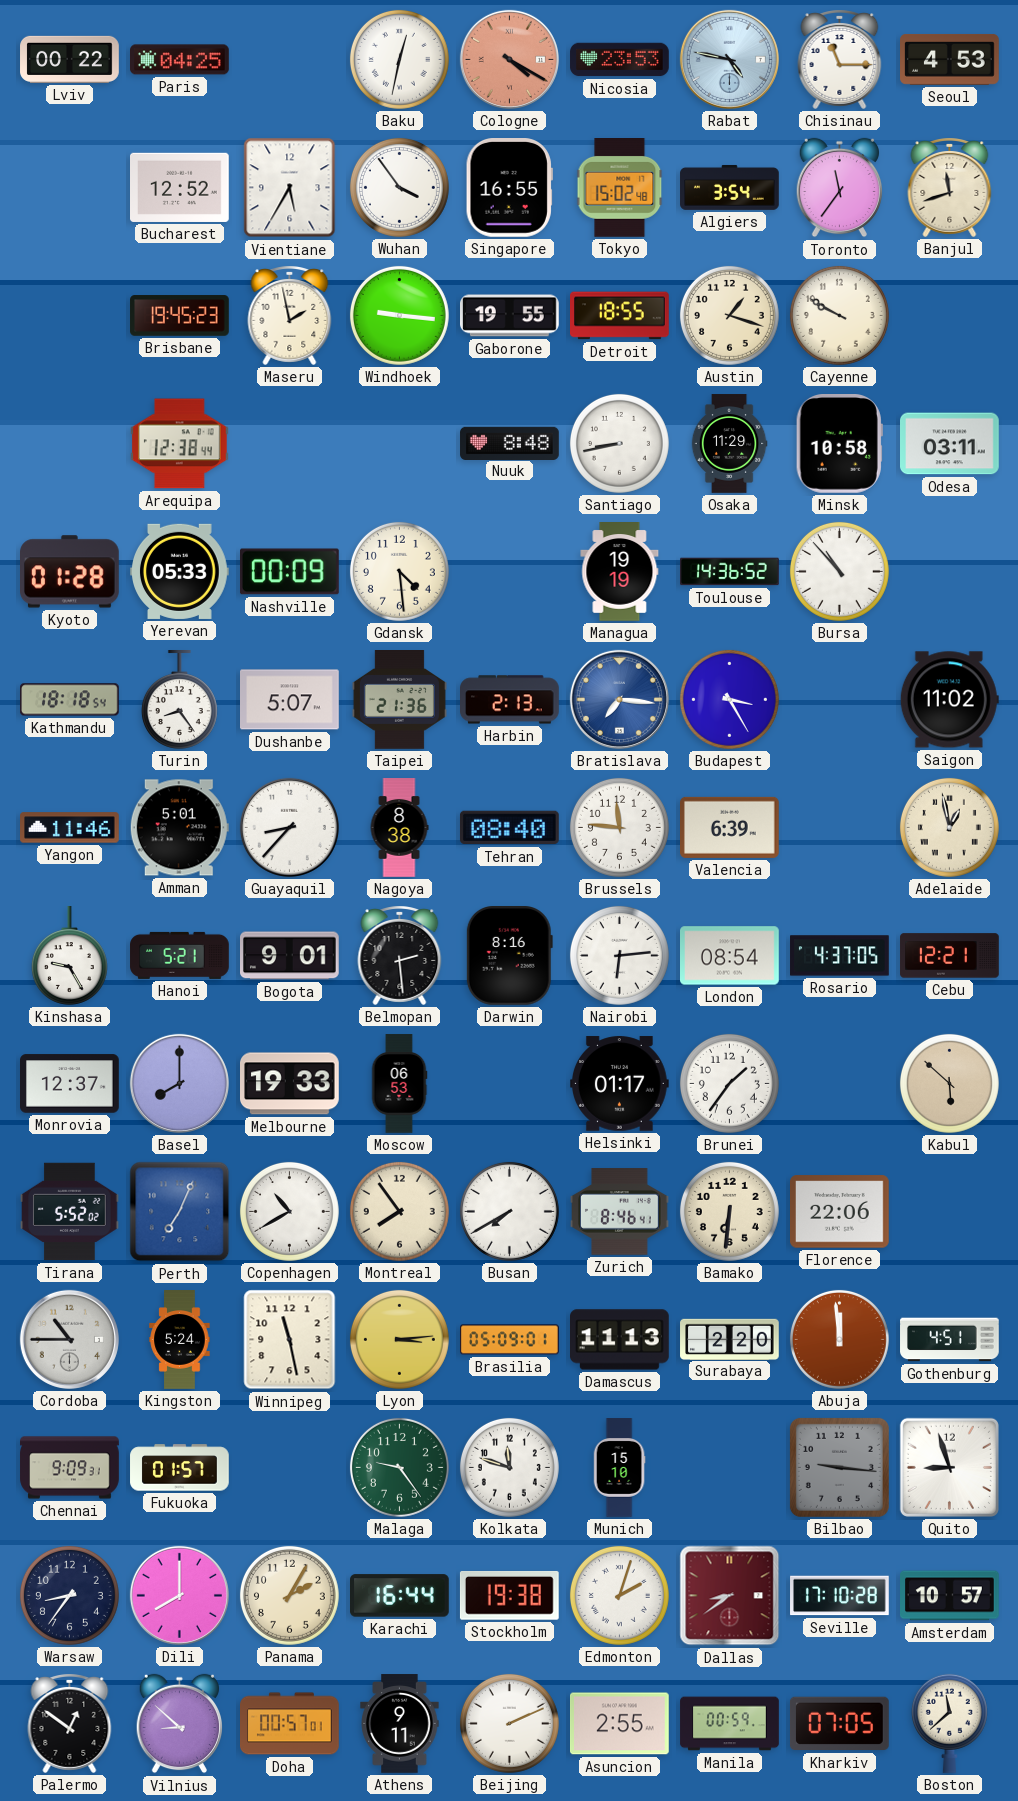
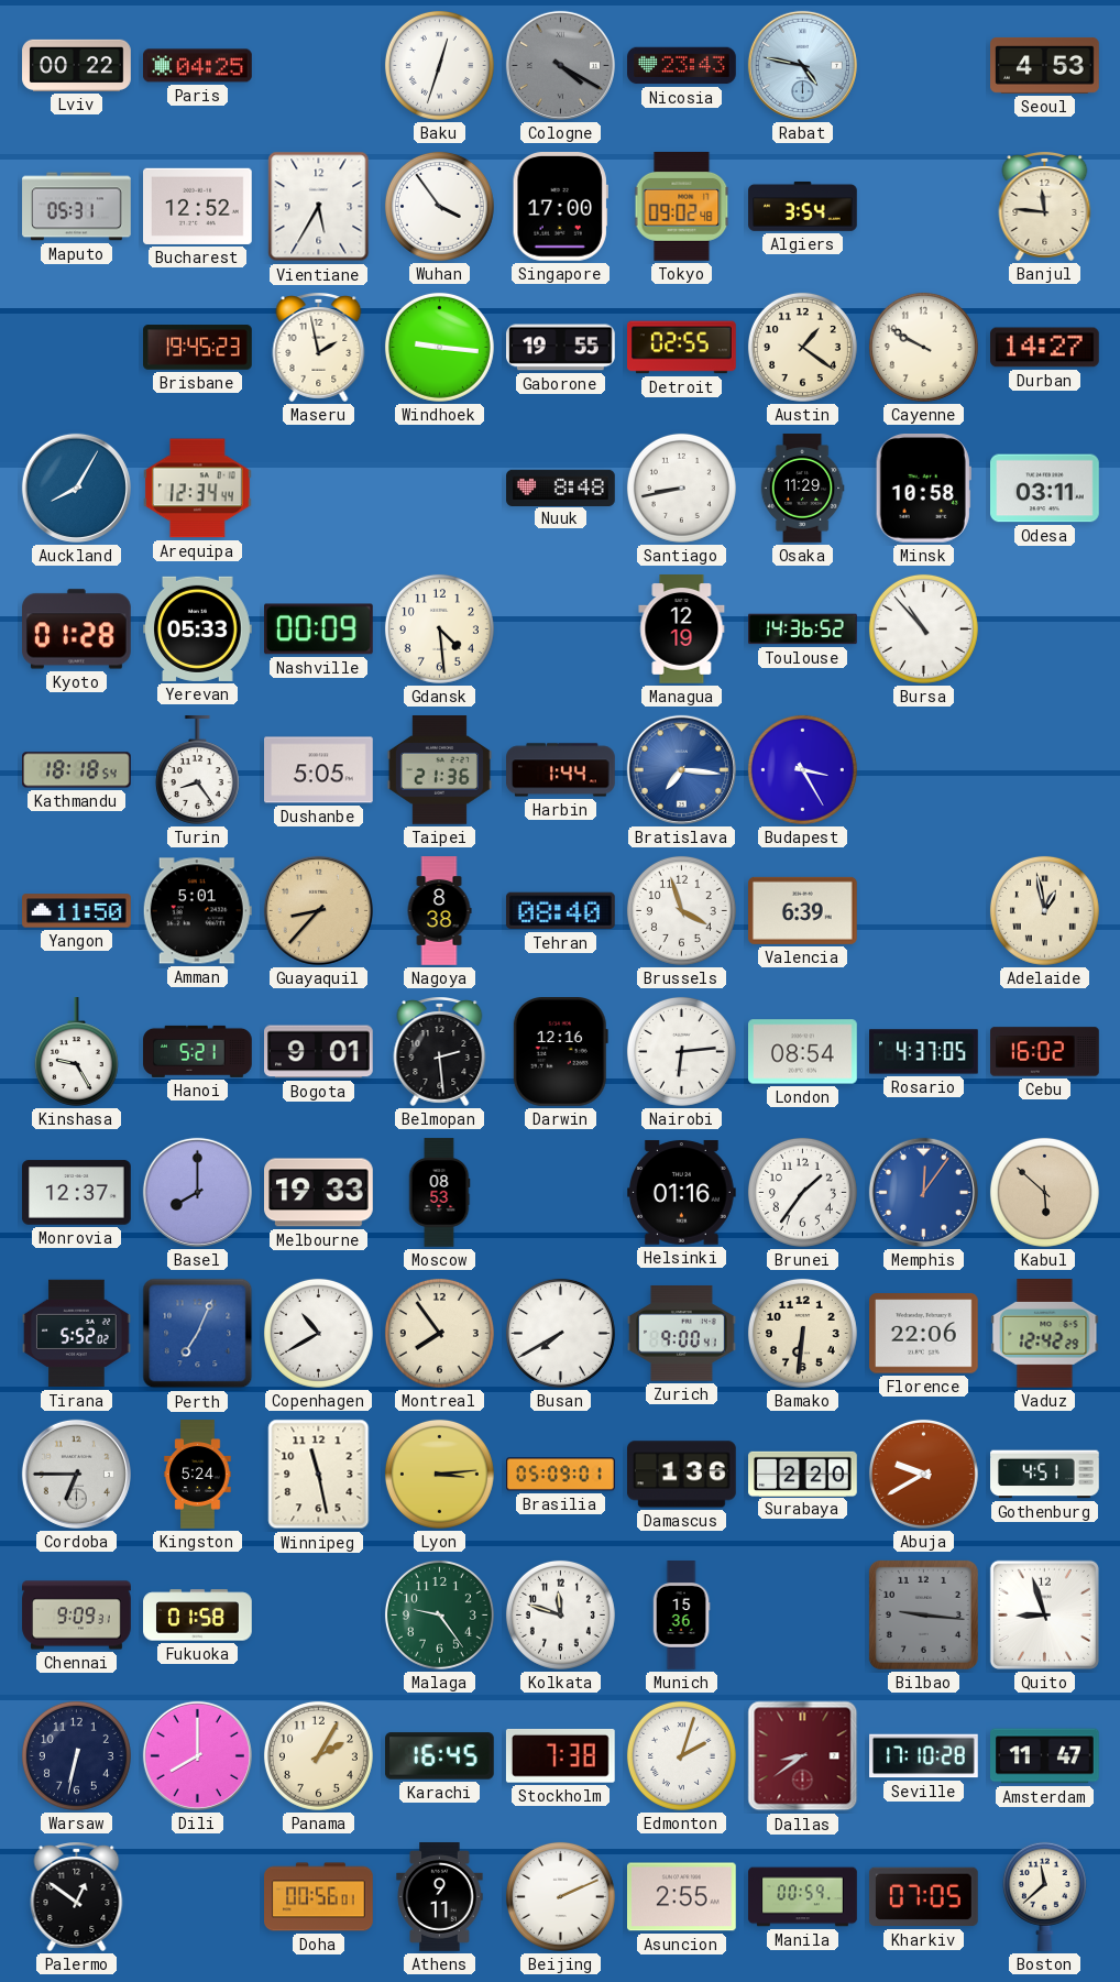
Baku: 12:32 -> 12:33
Cologne dial: salmon -> grey
Nicosia: 23:53 -> 23:43
Chisinau: 11:15 -> none
Maputo: none -> 05:31
Singapore: 16:55 -> 17:00
Tokyo: 15:02 -> 09:02
Toronto: 11:36 -> none
Banjul: 11:42 -> 11:46
Detroit: 18:55 -> 02:55
Austin: 1:18 -> 1:21
Durban: none -> 14:27
Auckland: none -> 8:05
Arequipa: 12:38 -> 12:34
Managua: 19:19 -> 12:19
Dushanbe: 5:07 -> 5:05
Harbin: 2:13 -> 1:44
Saigon: 11:02 -> none
Yangon: 11:46 -> 11:50
Guayaquil dial: white -> champagne
Brussels: 11:46 -> 3:57
Darwin: 8:16 -> 12:16
Cebu: 12:21 -> 16:02
Moscow: 06:53 -> 08:53
Helsinki: 01:17 -> 01:16
Memphis: none -> 12:06
Zurich: 8:46 -> 9:00
Vaduz: none -> 12:42
Cordoba: 10:45 -> 6:45
Damascus: 11:13 -> 1:36
Abuja: 11:59 -> 9:40
Fukuoka: 01:57 -> 01:58
Munich: 15:10 -> 15:36
Warsaw: 8:36 -> 6:32
Karachi: 16:44 -> 16:45
Stockholm: 19:38 -> 7:38
Amsterdam: 10:57 -> 11:47
Vilnius: 8:52 -> none
Doha: 00:57 -> 00:56
